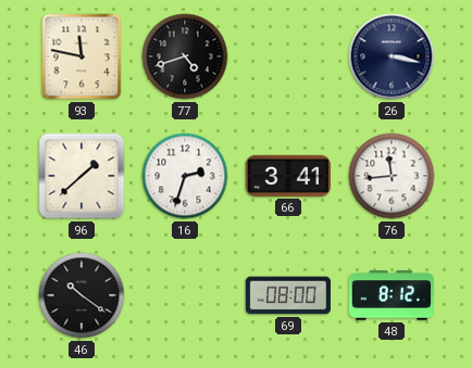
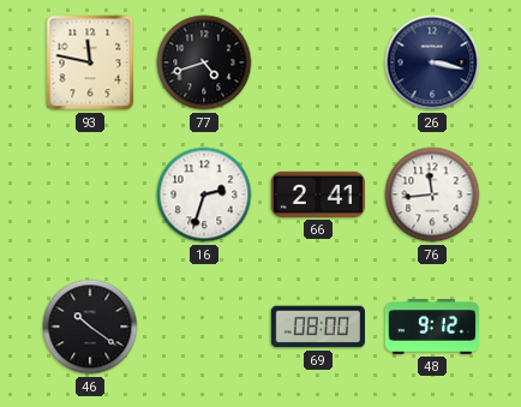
96: 1:38 -> none
66: 3:41 -> 2:41
48: 8:12 -> 9:12
